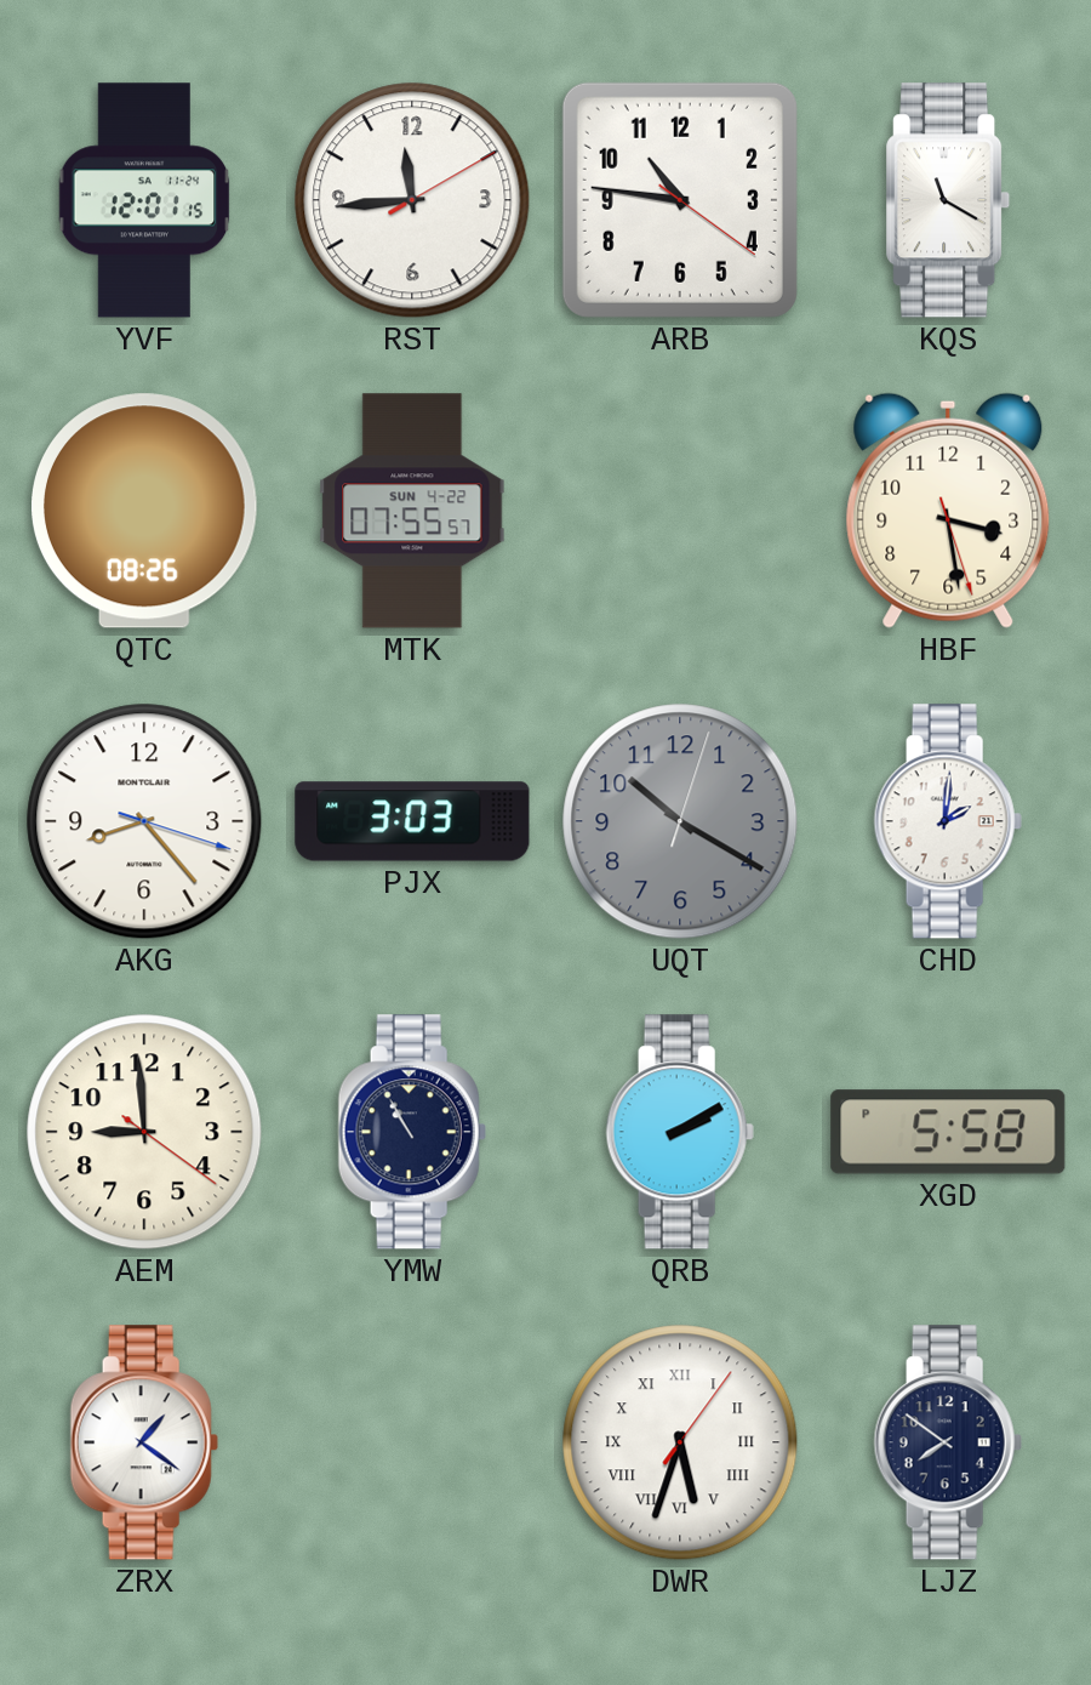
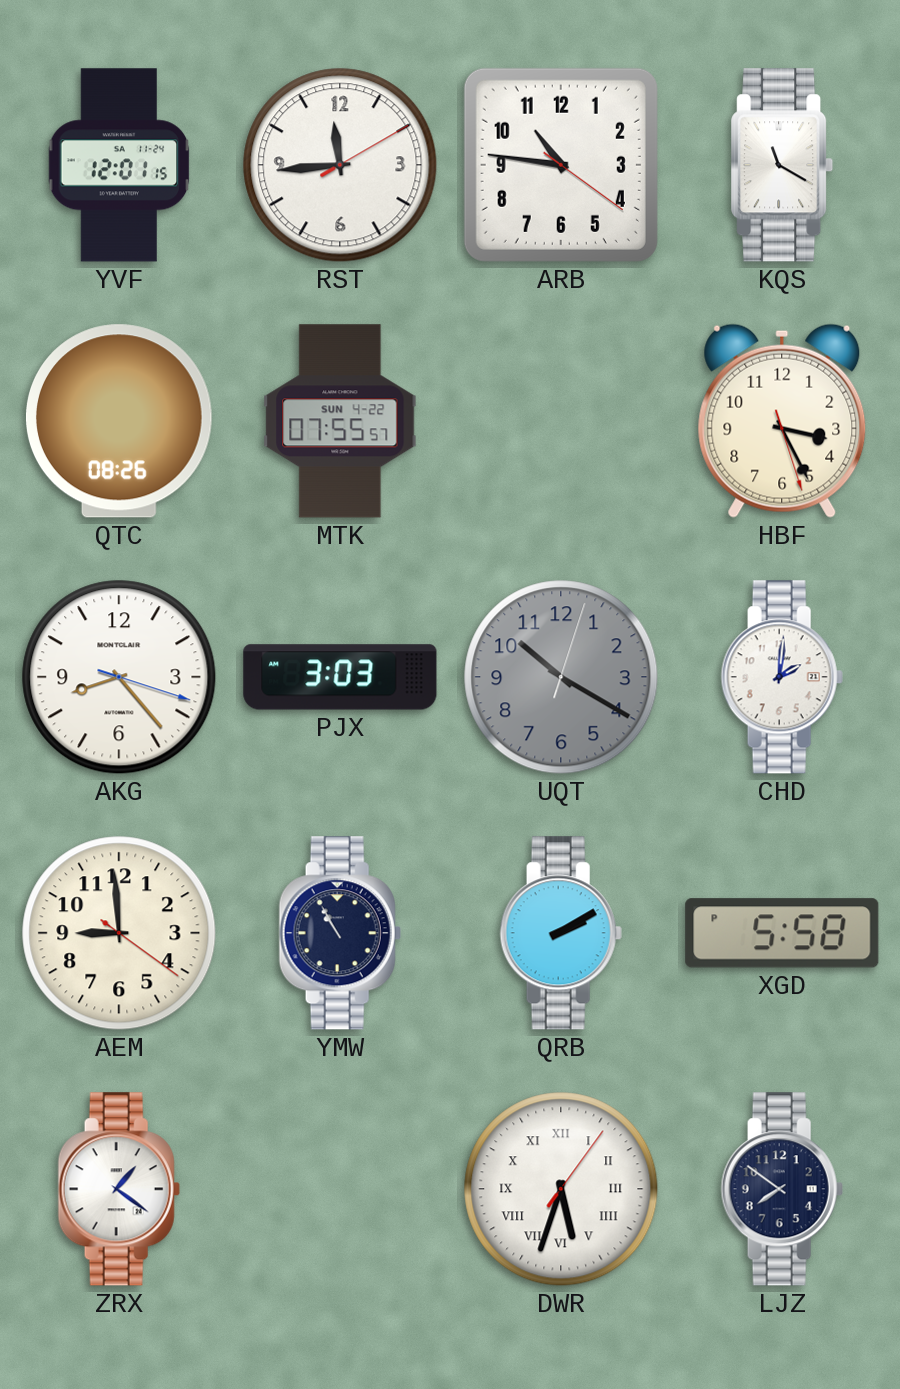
HBF: 3:28 -> 3:25
